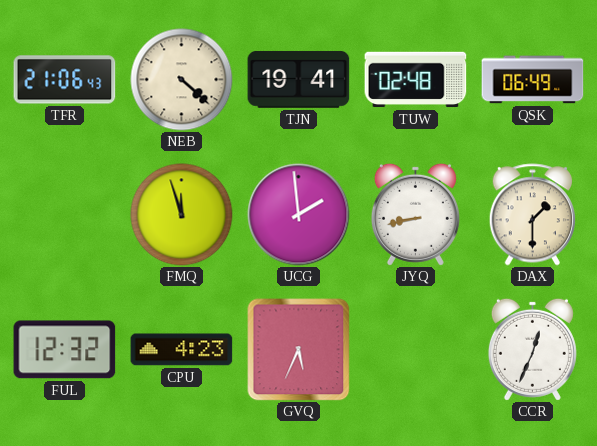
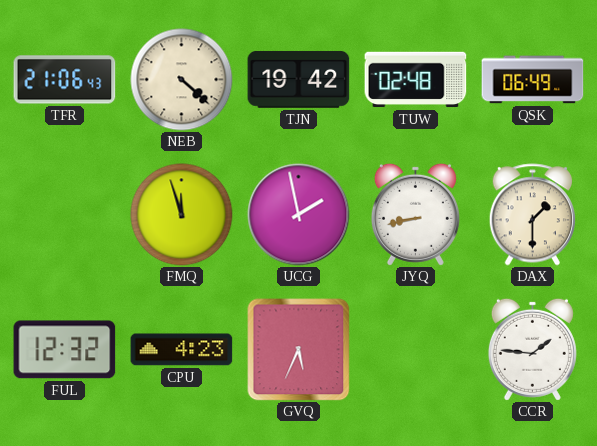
TJN: 19:41 -> 19:42
UCG: 1:59 -> 1:58
CCR: 12:34 -> 1:46
